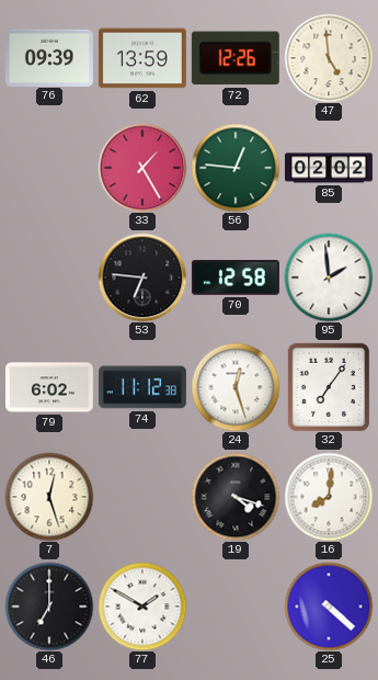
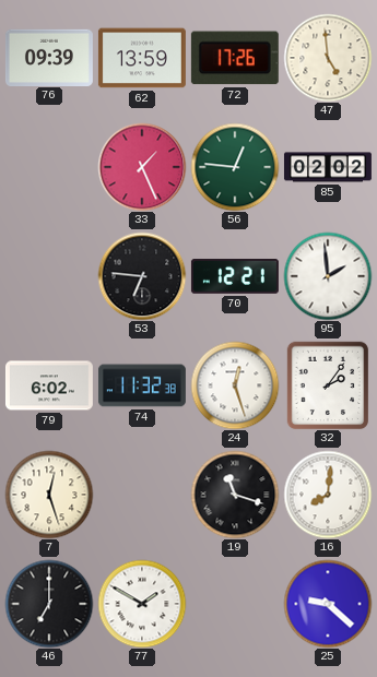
72: 12:26 -> 17:26
33: 1:25 -> 1:26
70: 12:58 -> 12:21
74: 11:12 -> 11:32
32: 7:06 -> 2:06
19: 4:18 -> 11:18
25: 4:22 -> 9:22
